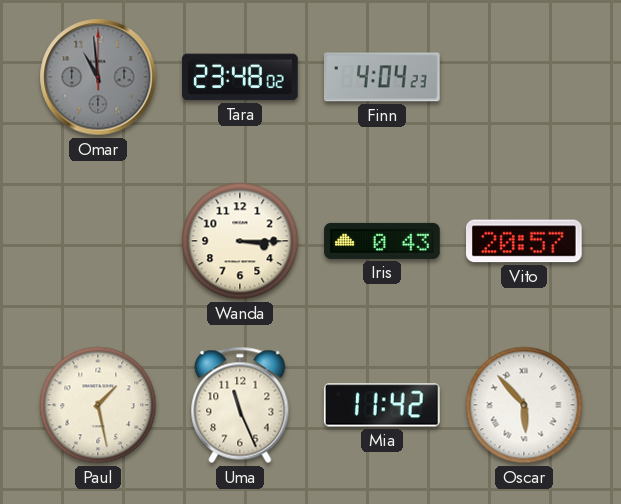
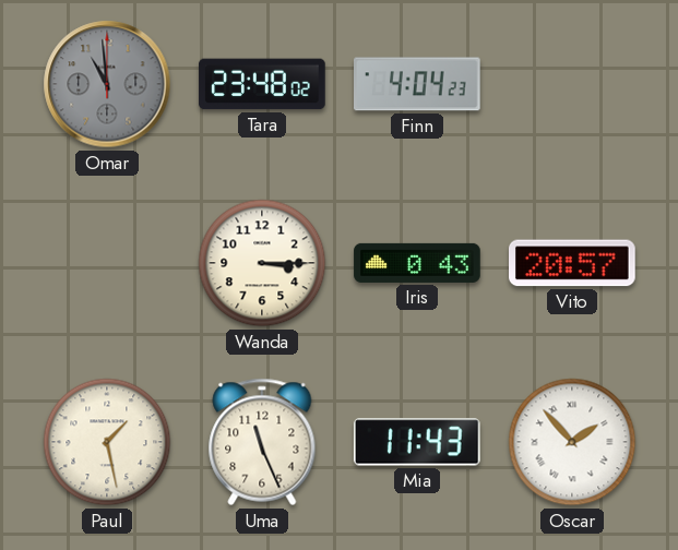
Mia: 11:42 -> 11:43
Oscar: 5:53 -> 1:53
